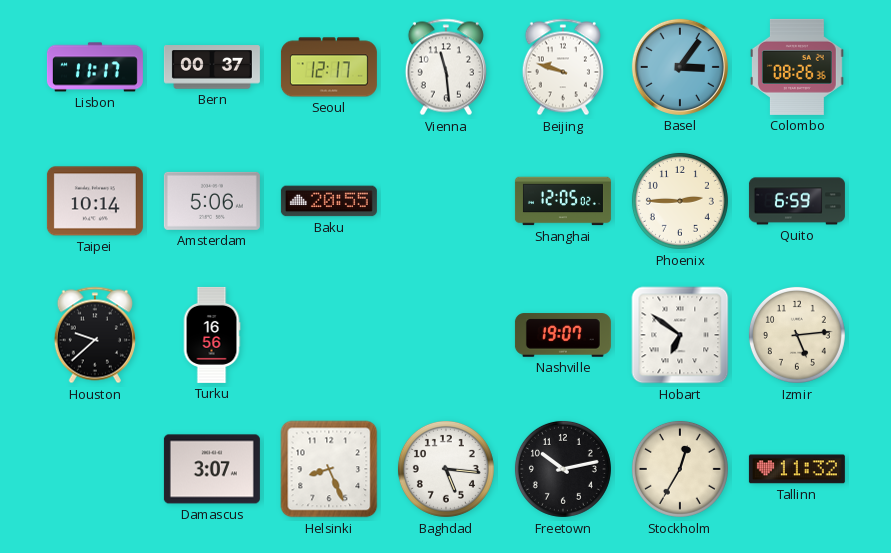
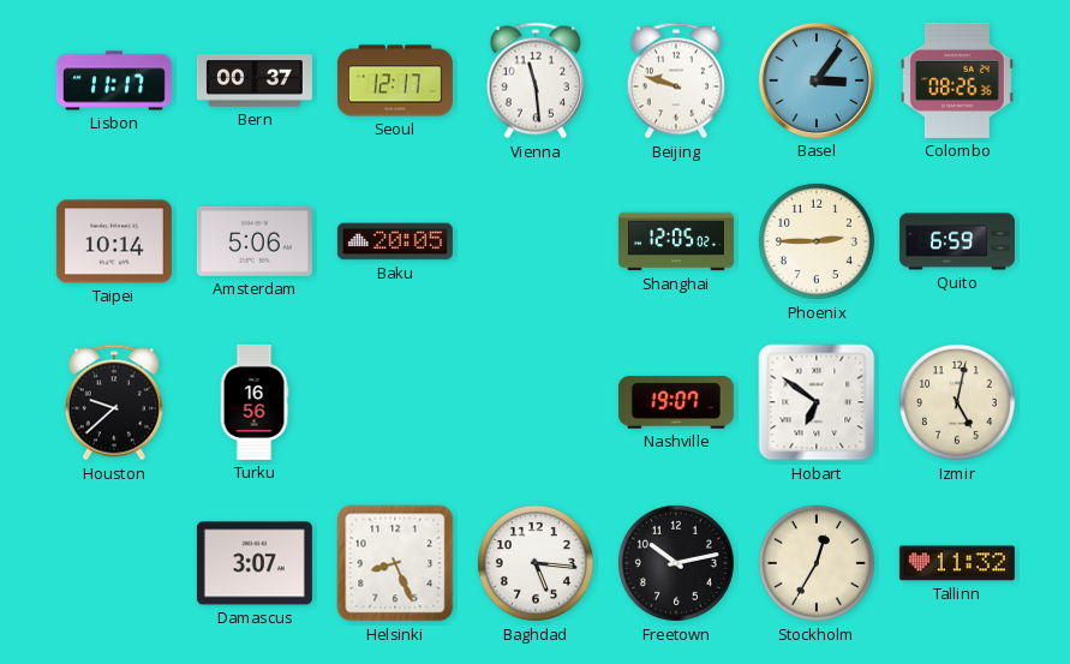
Baku: 20:55 -> 20:05
Izmir: 5:14 -> 5:02
